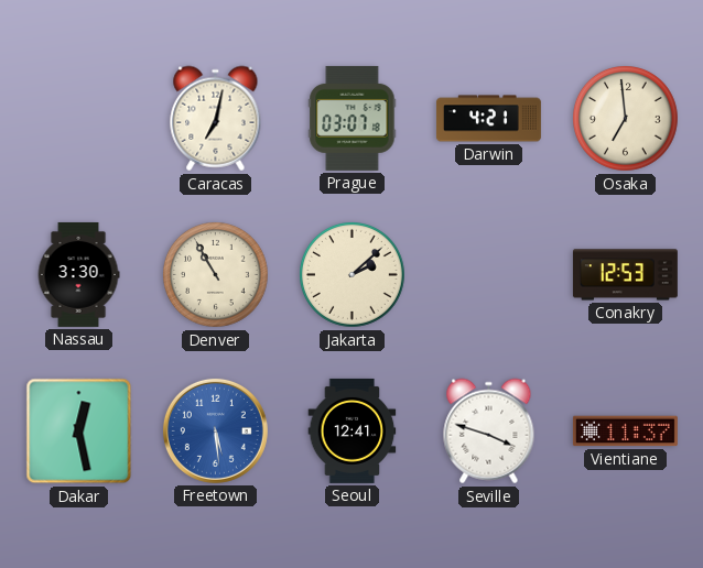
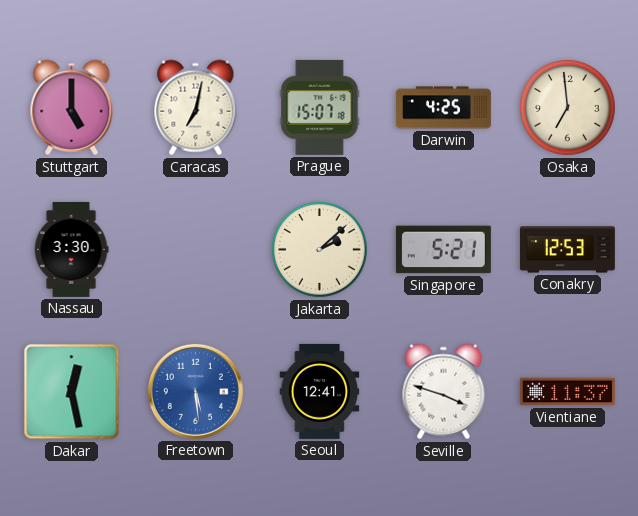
Stuttgart: none -> 5:00
Prague: 03:07 -> 15:07
Darwin: 4:21 -> 4:25
Denver: 10:55 -> none
Singapore: none -> 5:21
